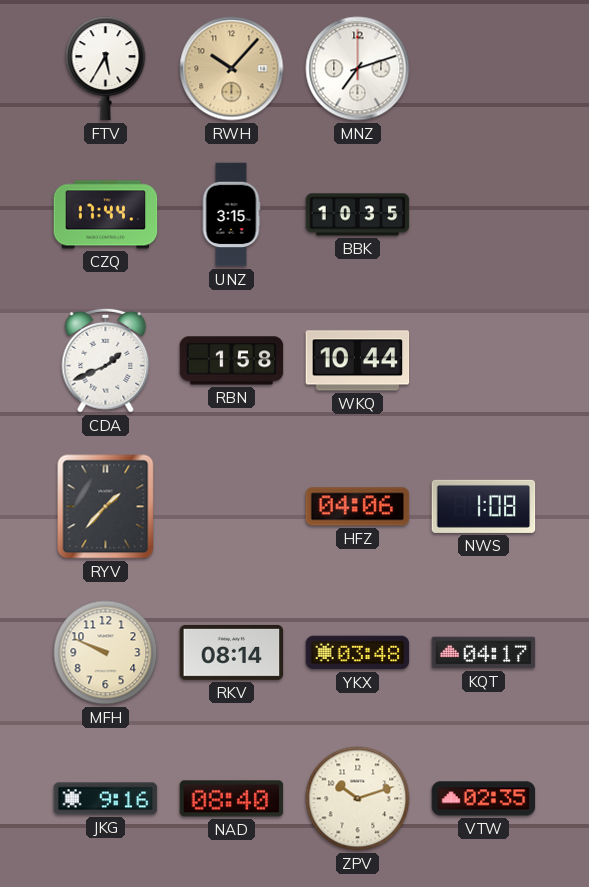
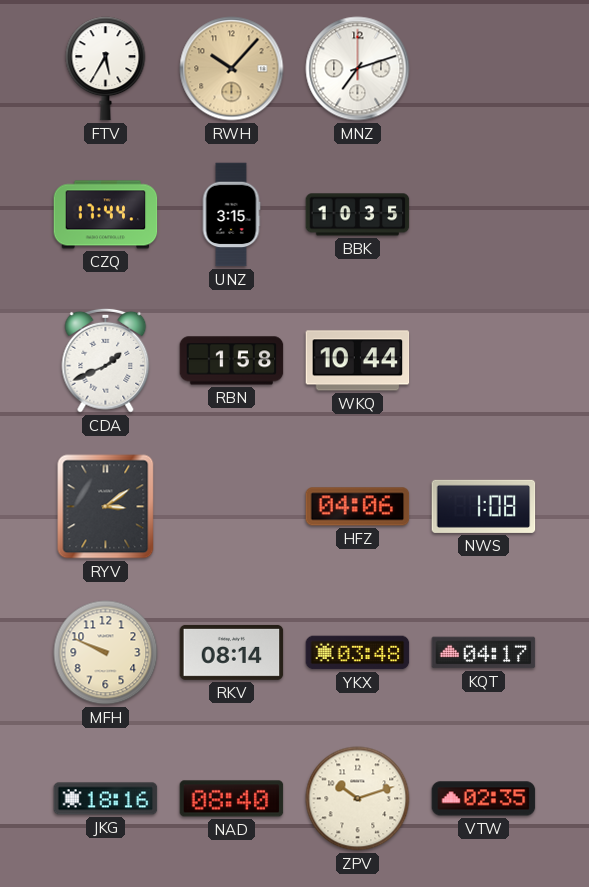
RYV: 1:37 -> 3:09
JKG: 9:16 -> 18:16
